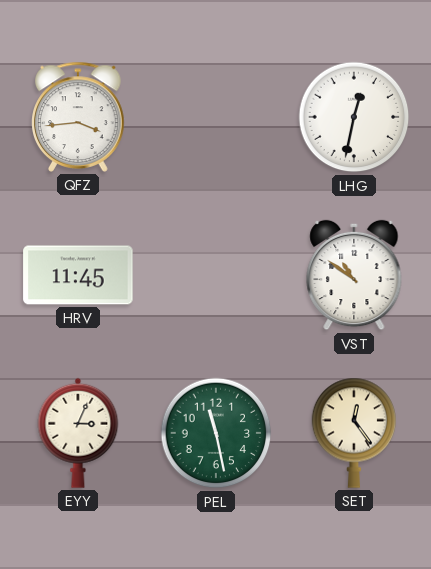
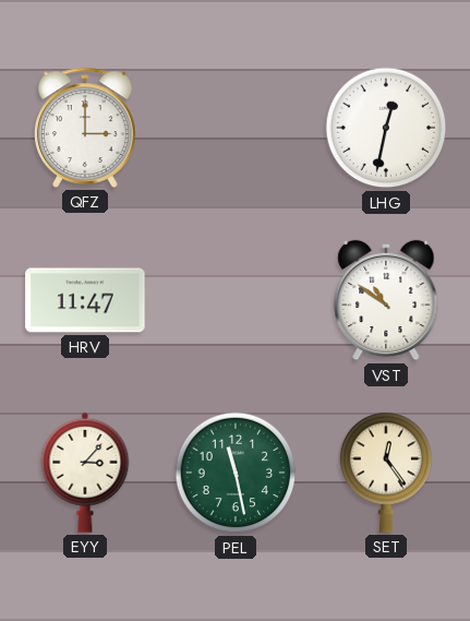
QFZ: 3:44 -> 3:00
HRV: 11:45 -> 11:47
EYY: 3:04 -> 3:07
